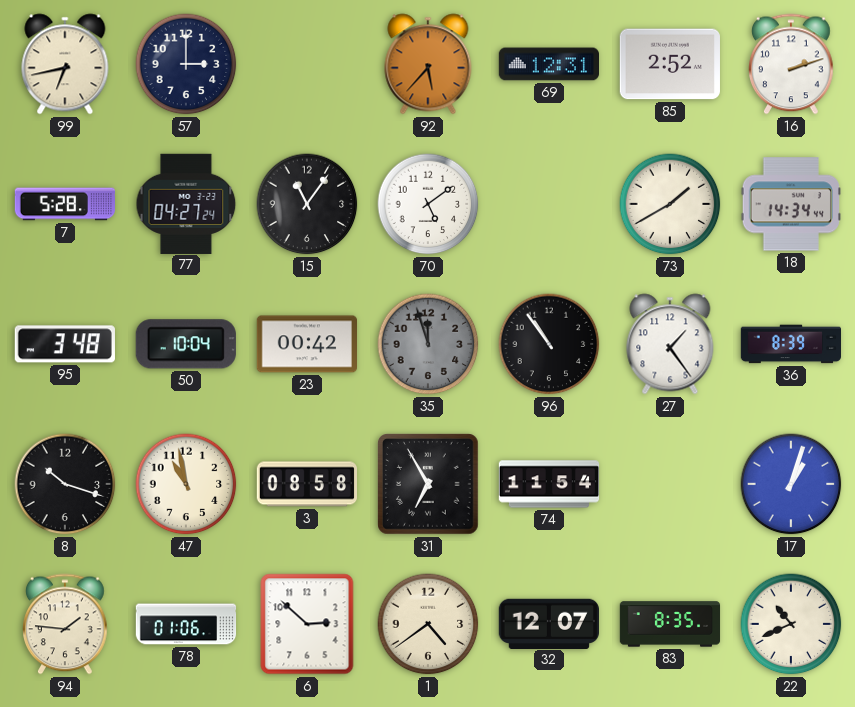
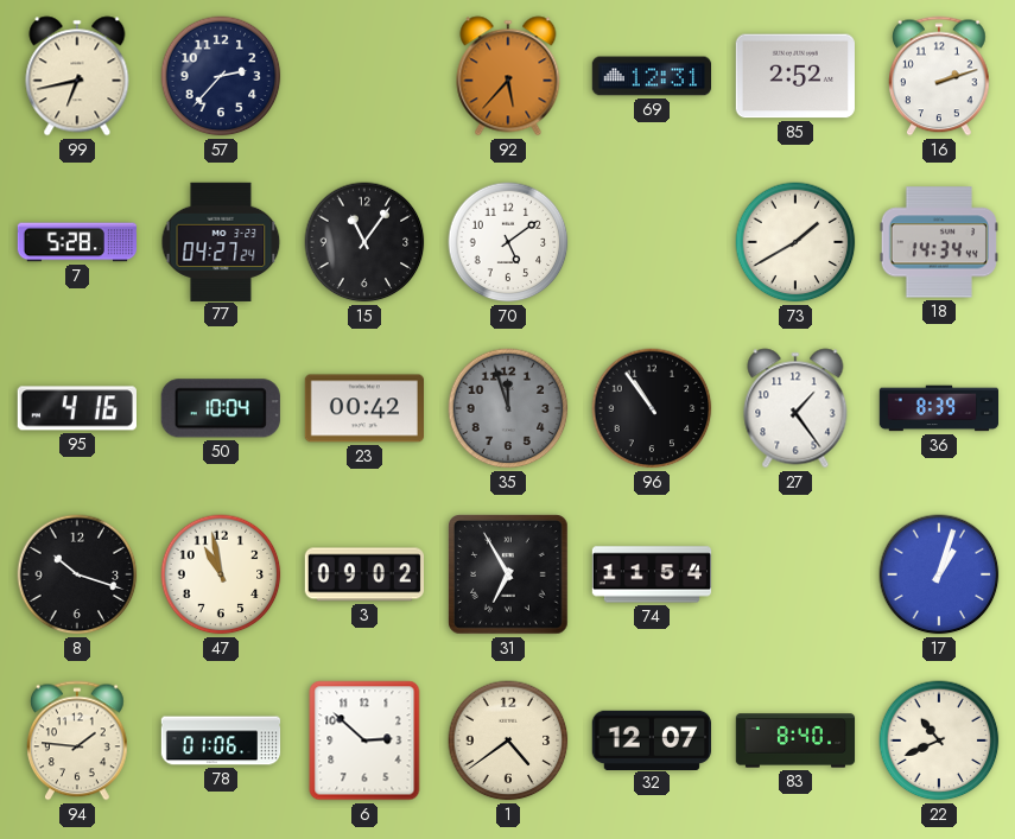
57: 3:00 -> 2:37
95: 3:48 -> 4:16
3: 08:58 -> 09:02
83: 8:35 -> 8:40
